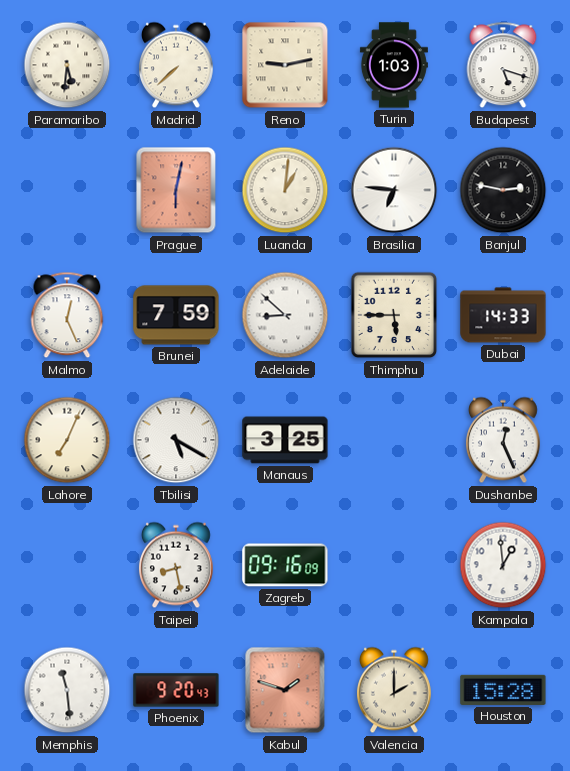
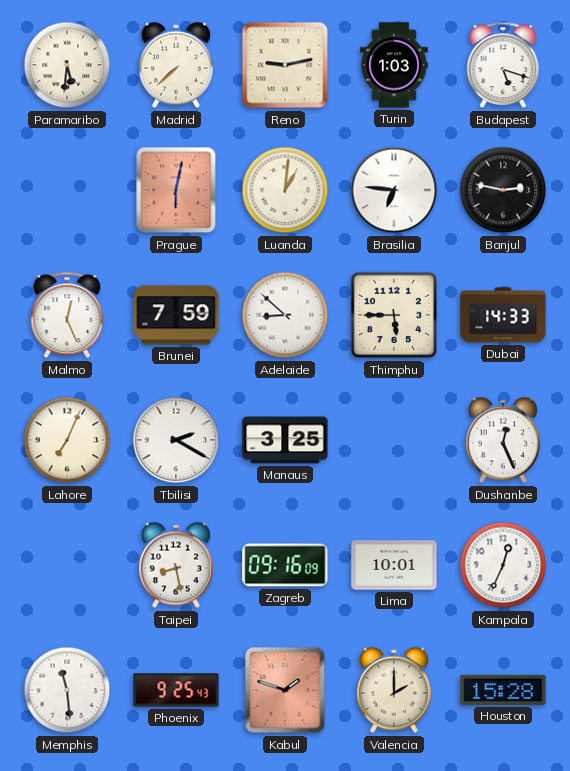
Tbilisi: 5:20 -> 2:20
Lima: none -> 10:01
Kampala: 12:59 -> 12:34
Phoenix: 9:20 -> 9:25
